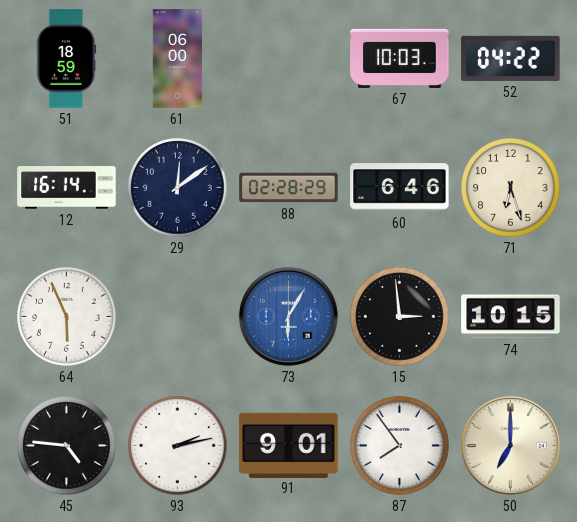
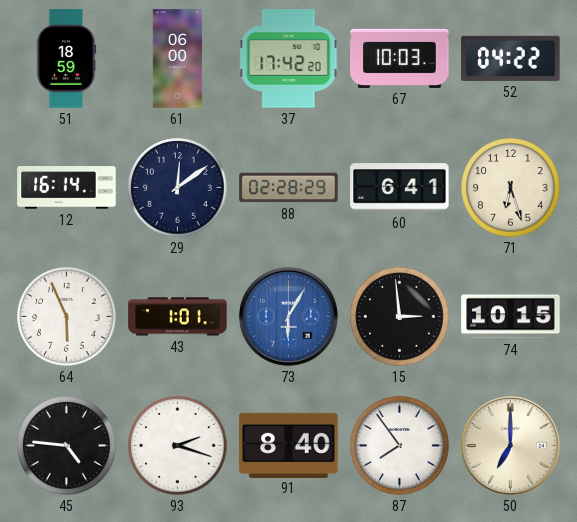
37: none -> 17:42
60: 6:46 -> 6:41
43: none -> 1:01
93: 2:13 -> 2:18
91: 9:01 -> 8:40
